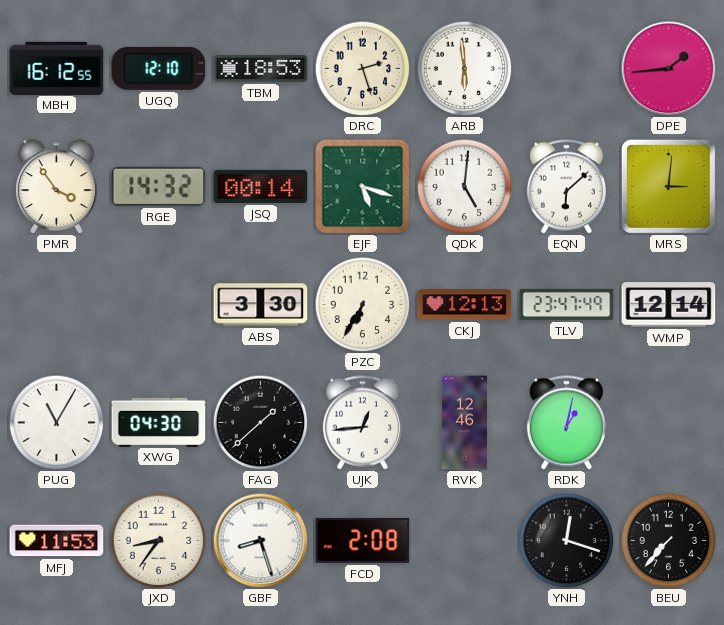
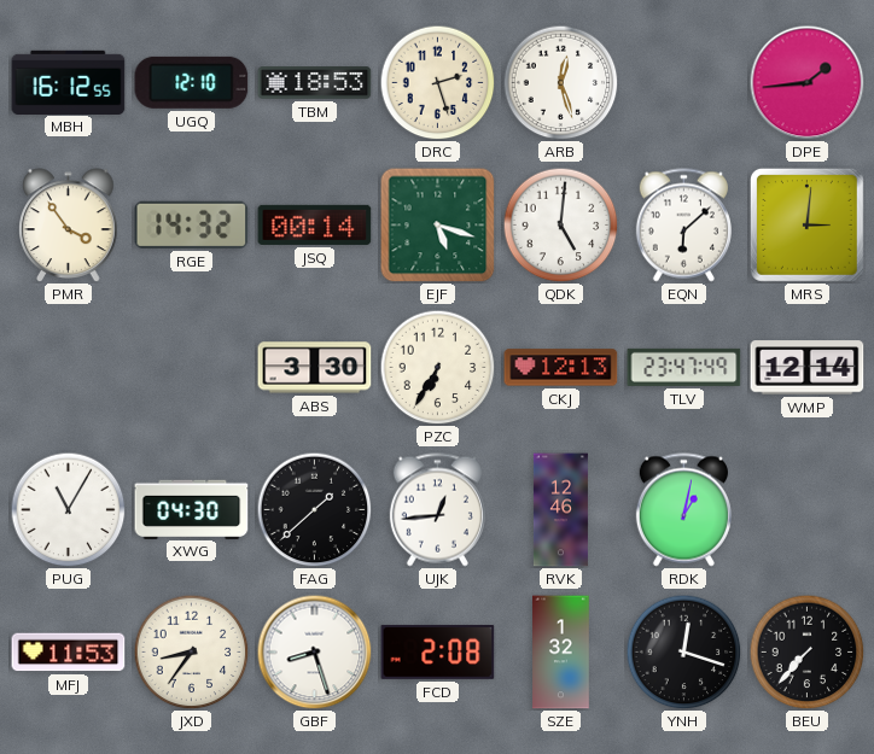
ARB: 5:59 -> 12:27
SZE: none -> 1:32
